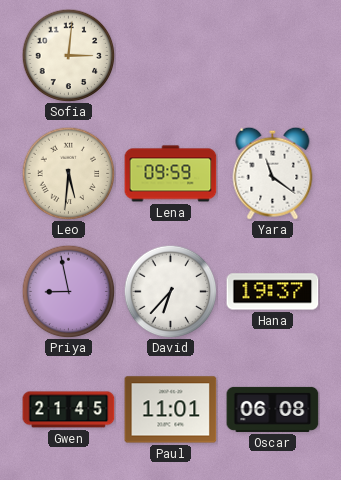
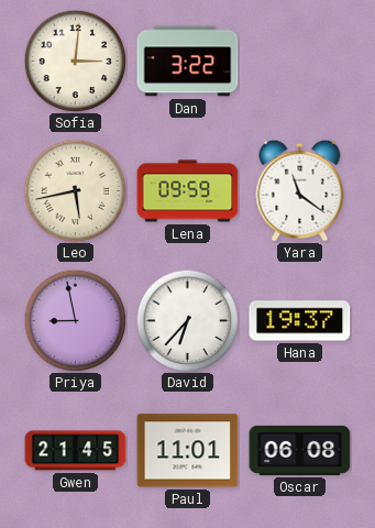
Dan: none -> 3:22
Leo: 5:31 -> 5:43
